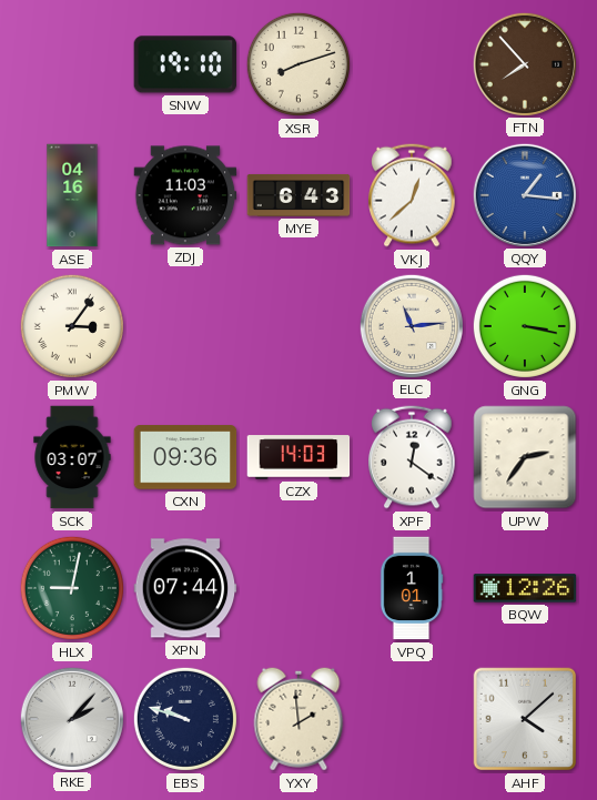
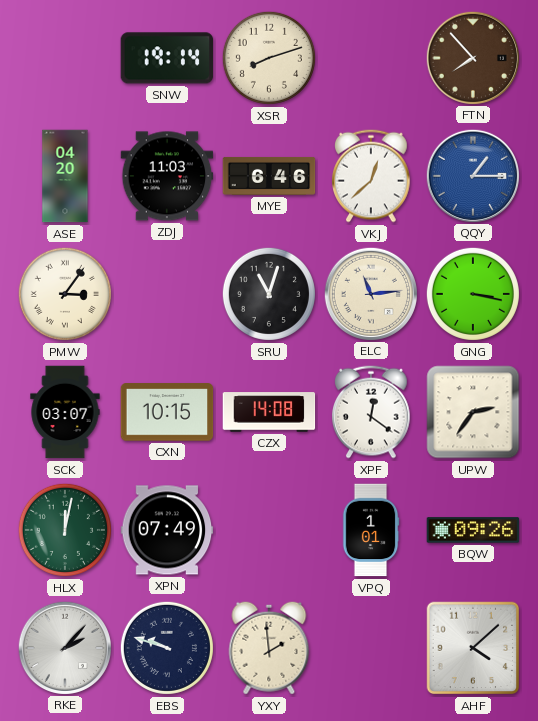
SNW: 19:10 -> 19:14
ASE: 04:16 -> 04:20
MYE: 6:43 -> 6:46
QQY: 1:16 -> 1:15
SRU: none -> 11:03
CXN: 09:36 -> 10:15
CZX: 14:03 -> 14:08
HLX: 9:02 -> 12:02
XPN: 07:44 -> 07:49
BQW: 12:26 -> 09:26
